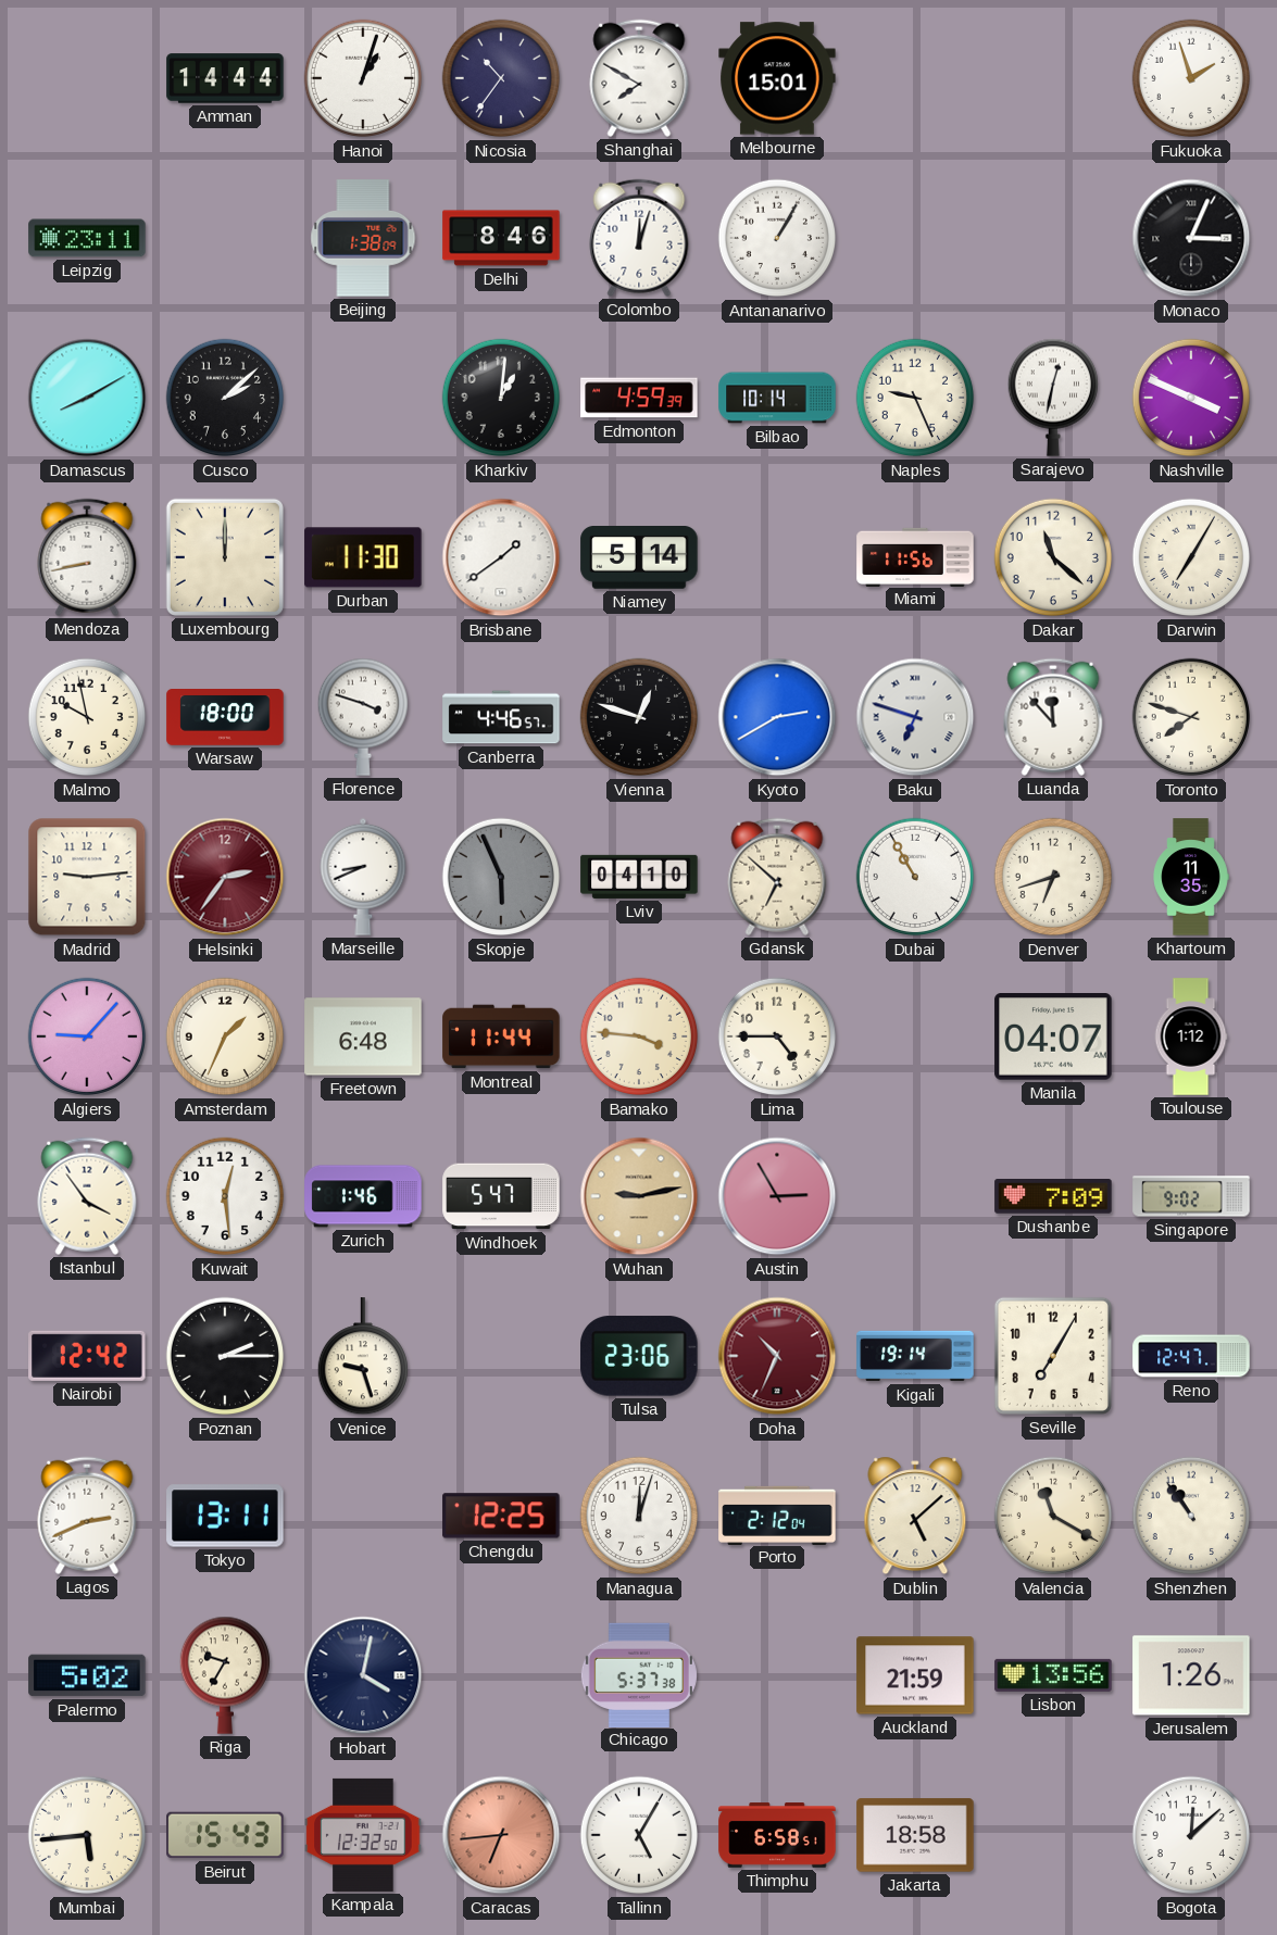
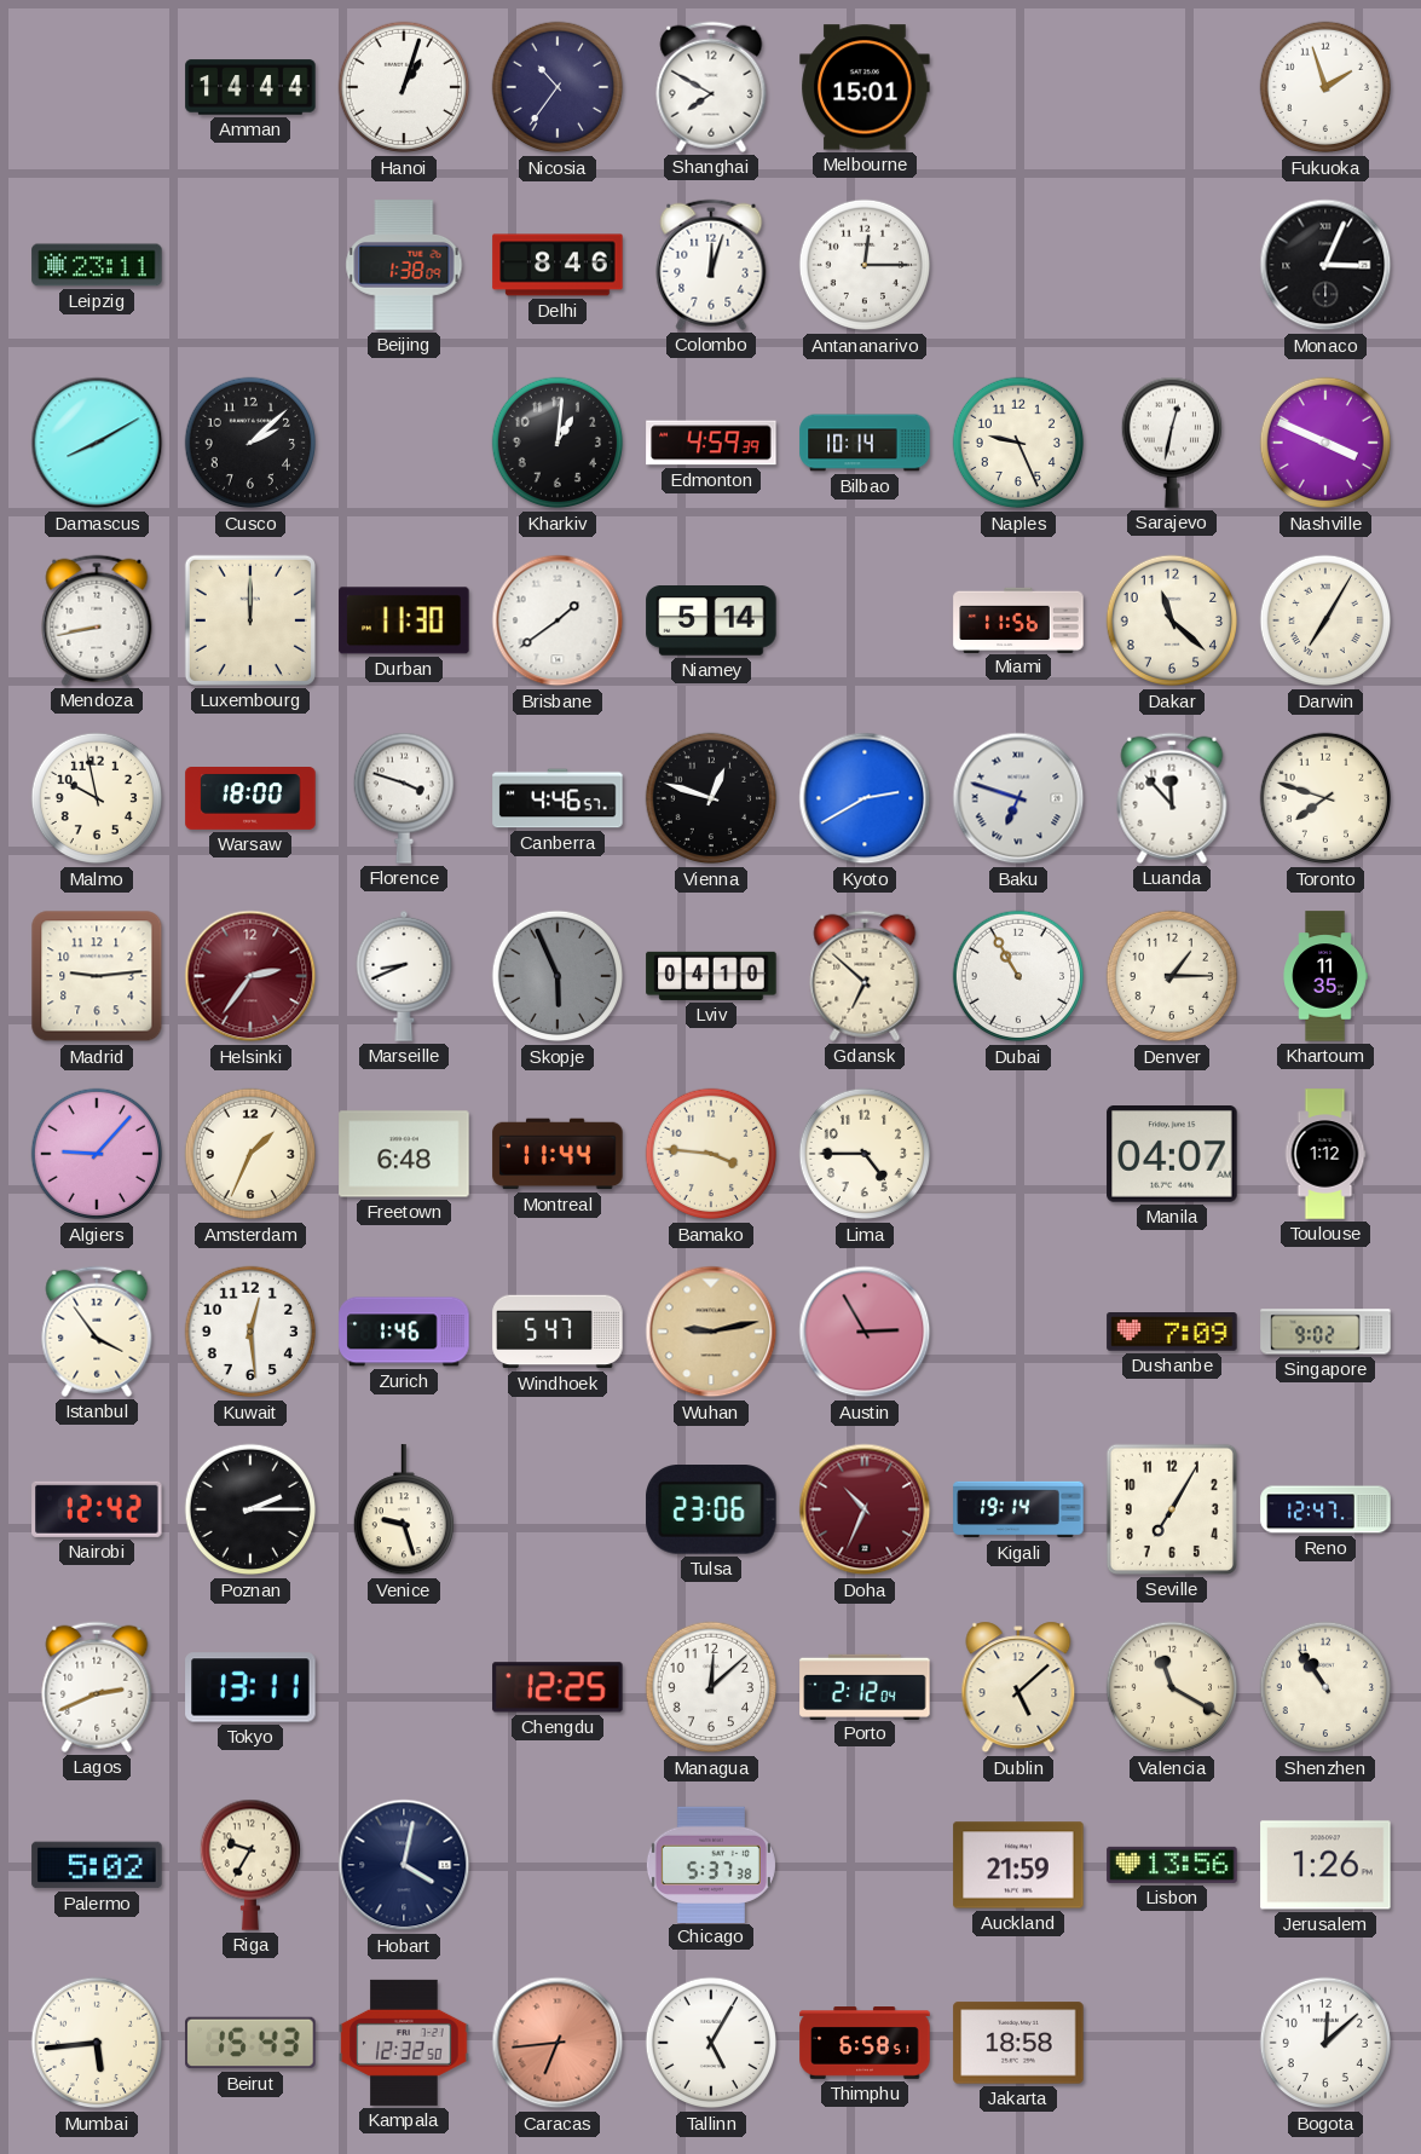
Antananarivo: 1:05 -> 12:15
Denver: 6:42 -> 1:15
Managua: 12:03 -> 12:08
